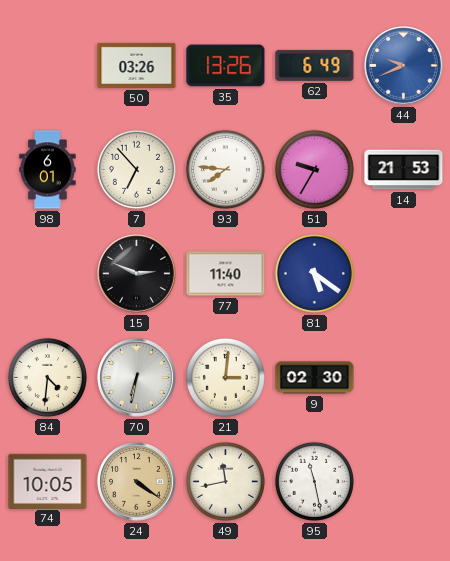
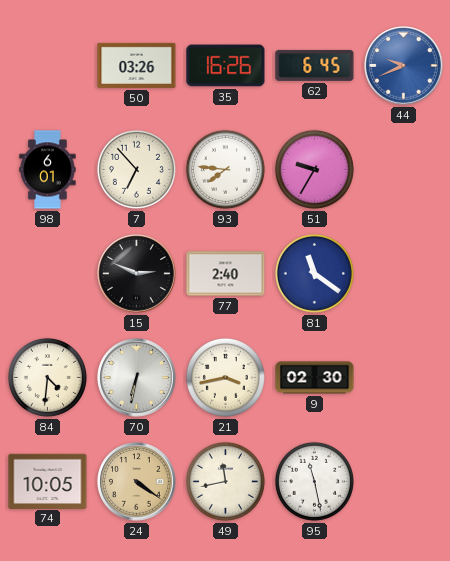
35: 13:26 -> 16:26
62: 6:49 -> 6:45
14: 21:53 -> none
77: 11:40 -> 2:40
81: 5:21 -> 11:21
21: 3:01 -> 3:43
